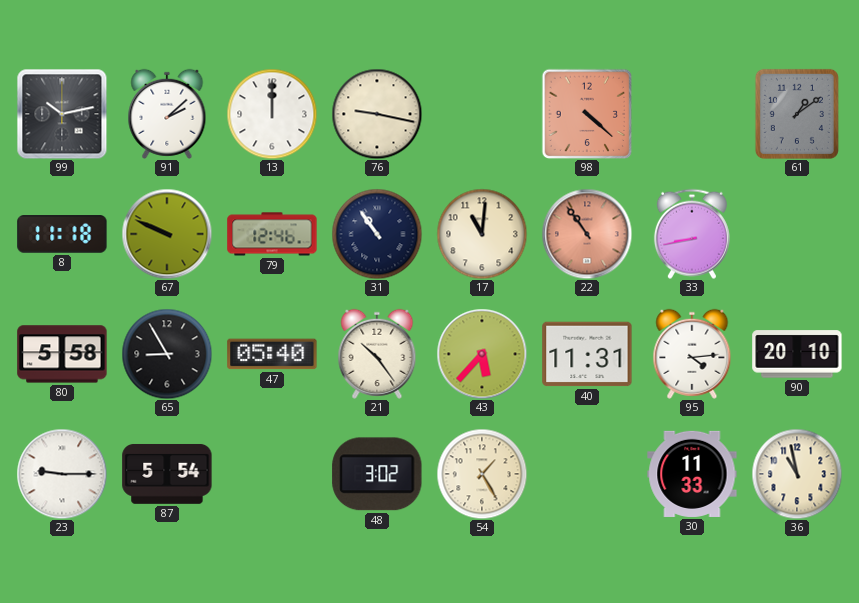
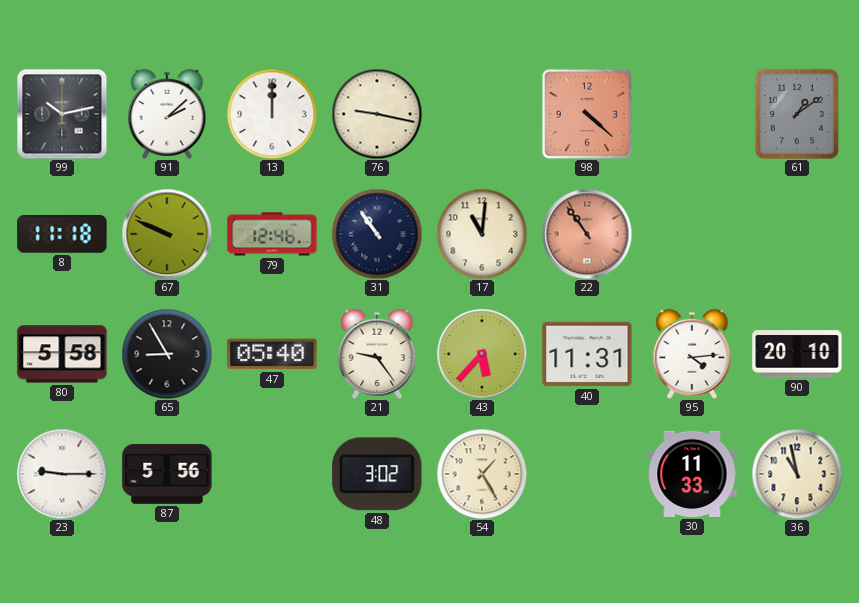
33: 8:43 -> none
21: 10:24 -> 9:24
87: 5:54 -> 5:56
